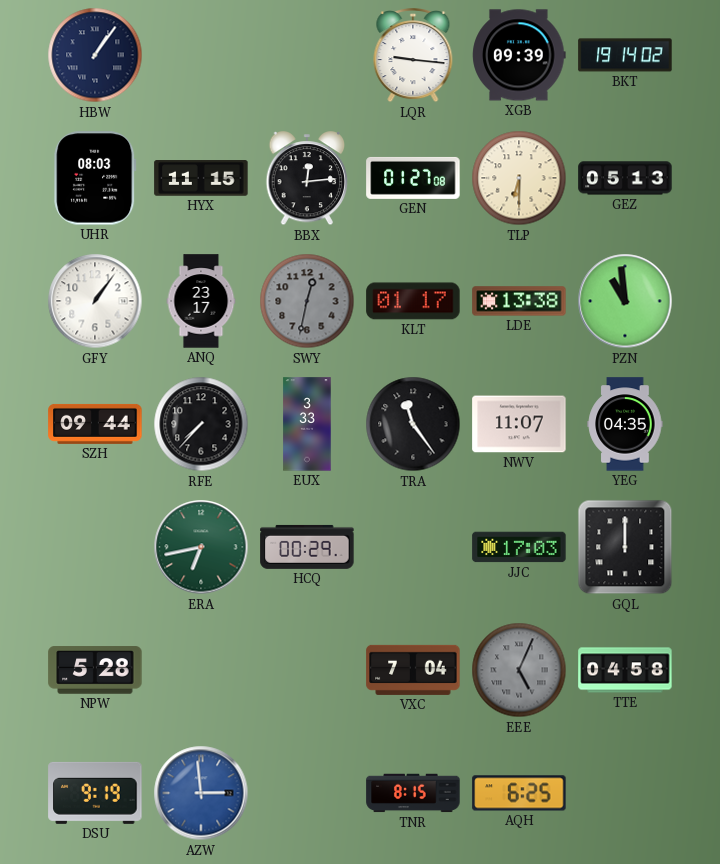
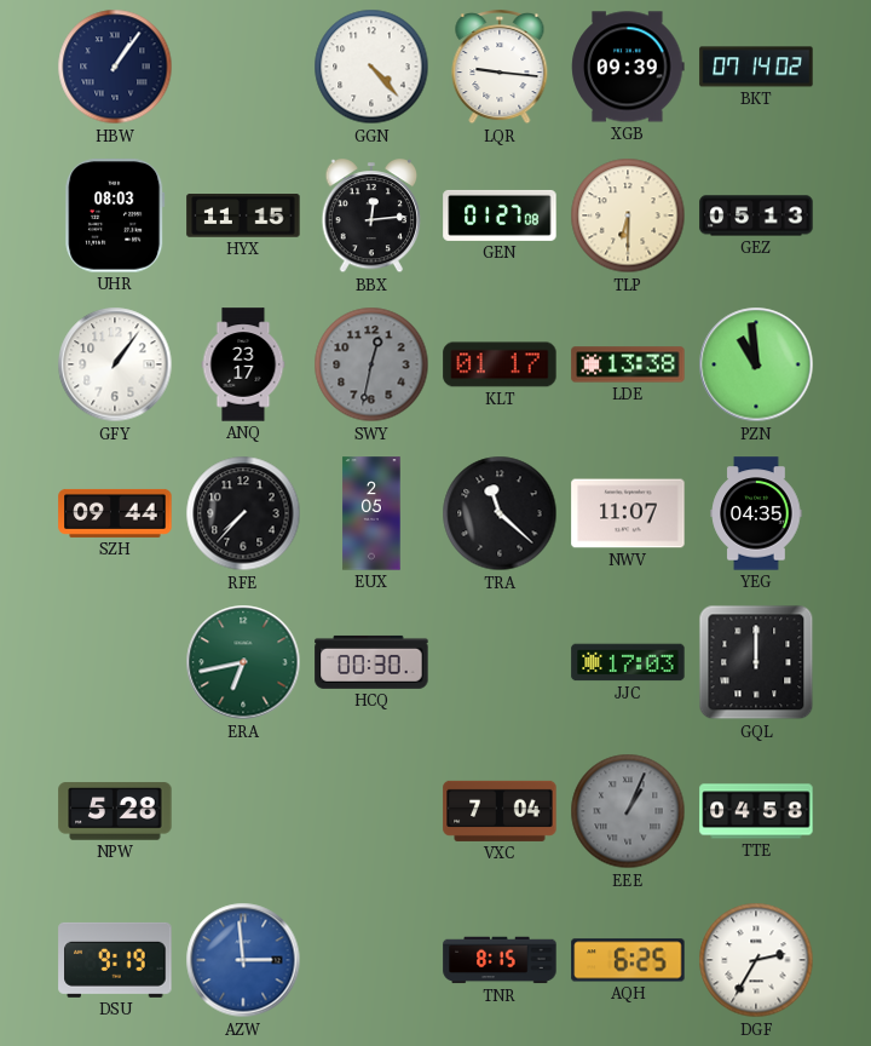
GGN: none -> 4:23
BKT: 19:14 -> 07:14
EUX: 3:33 -> 2:05
TRA: 11:24 -> 11:22
HCQ: 00:29 -> 00:30
EEE: 5:04 -> 1:04
DGF: none -> 2:35
